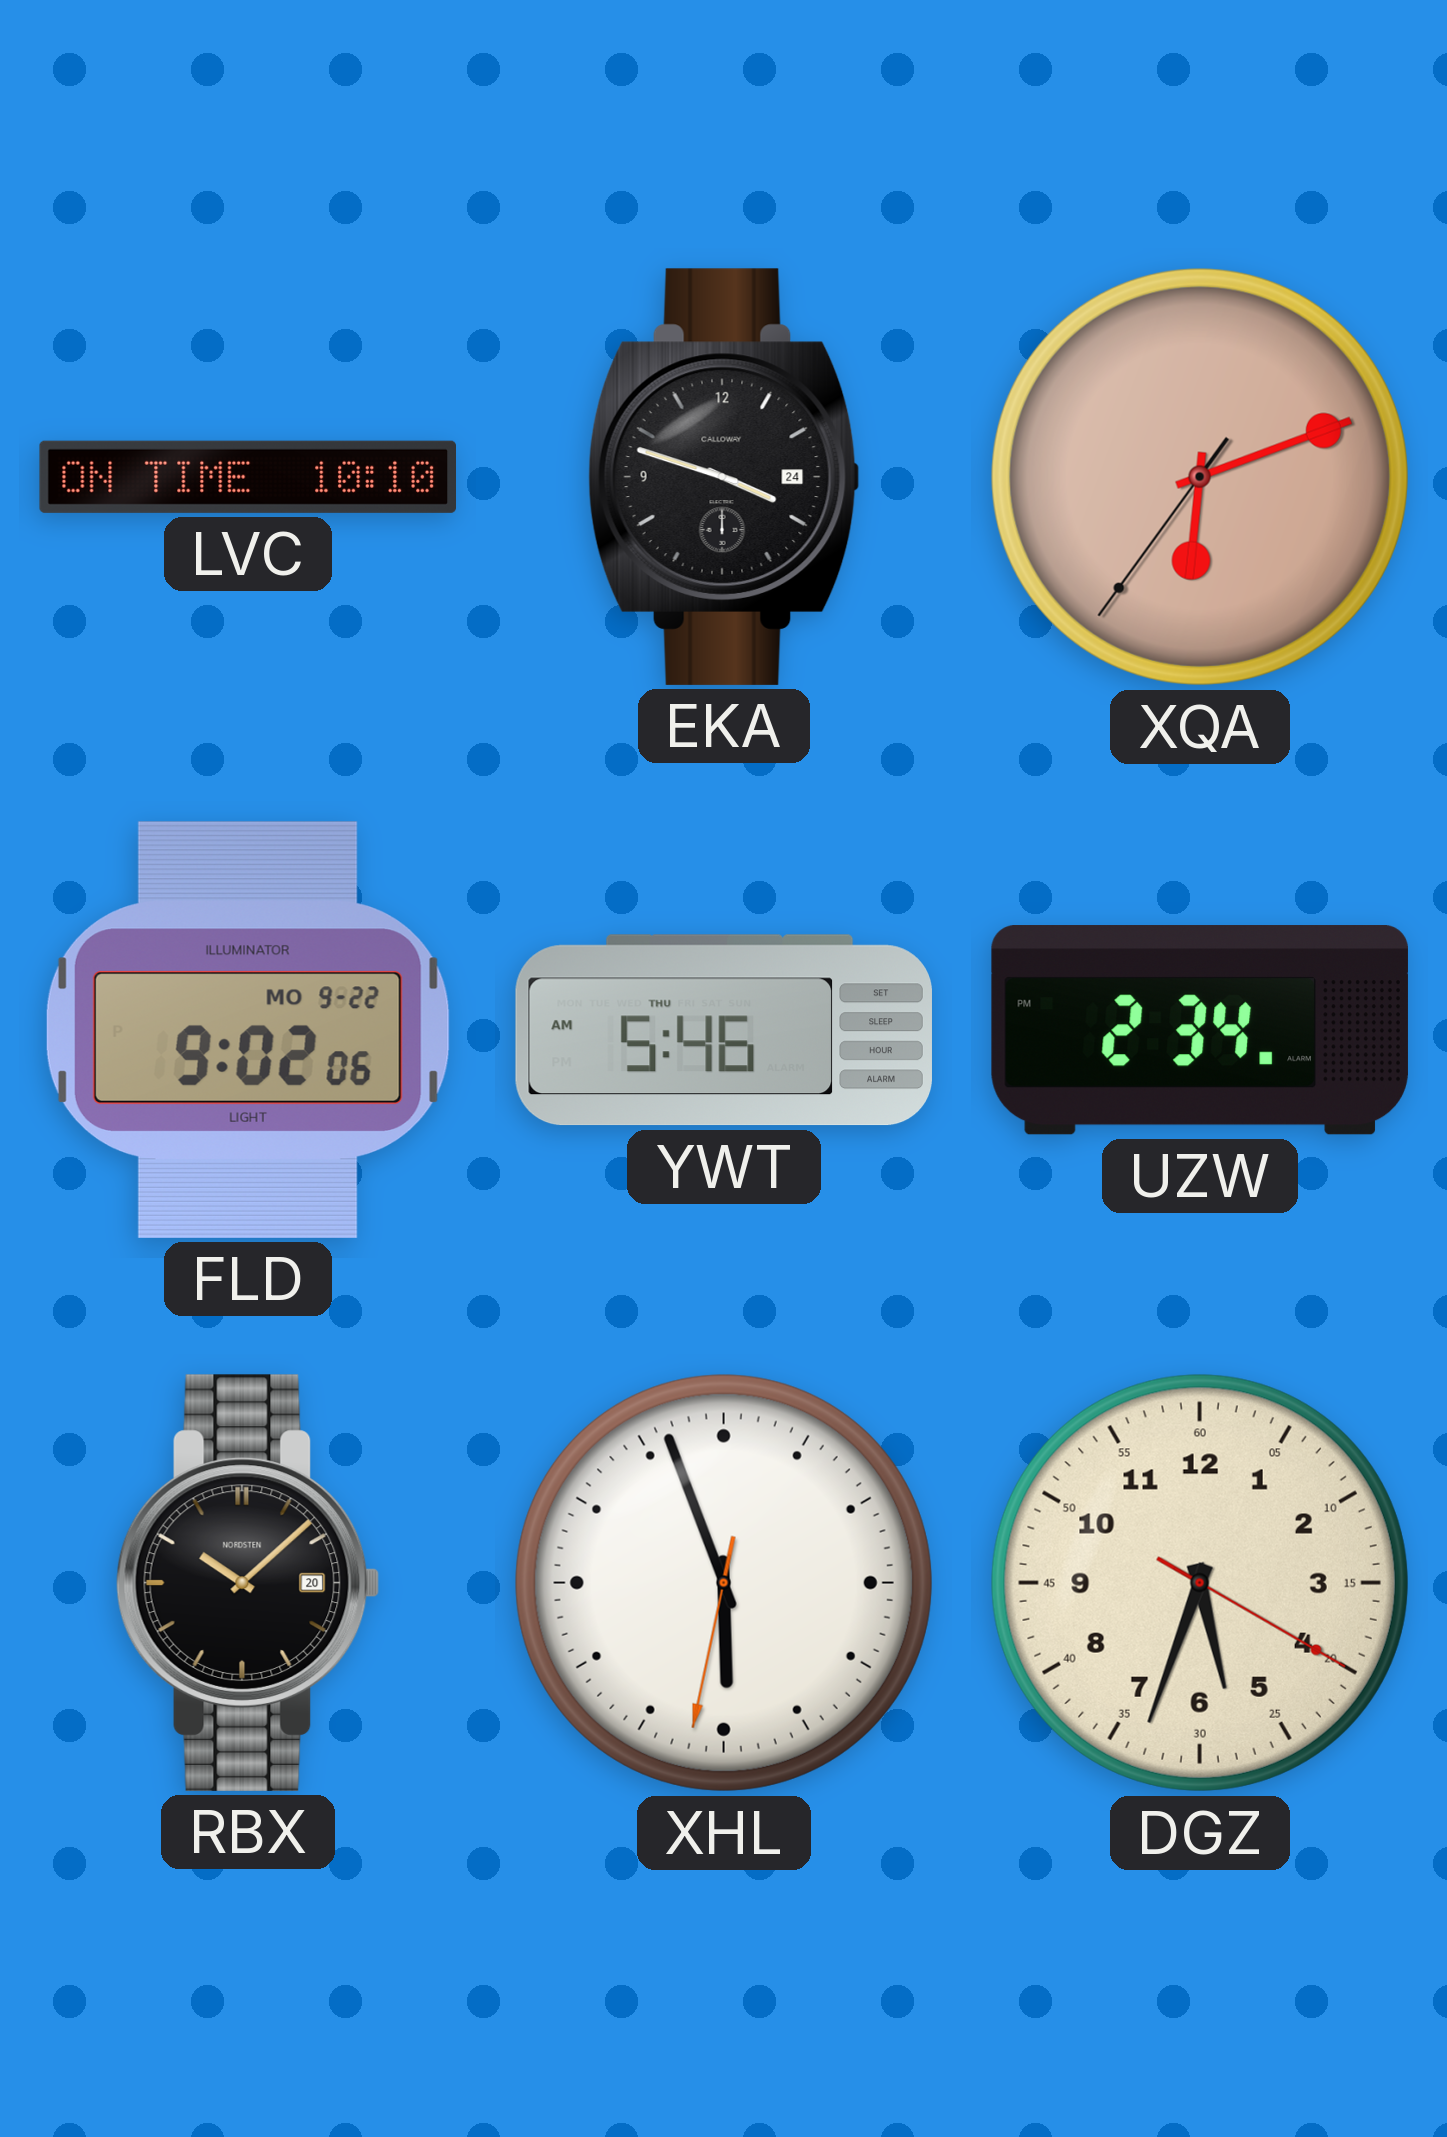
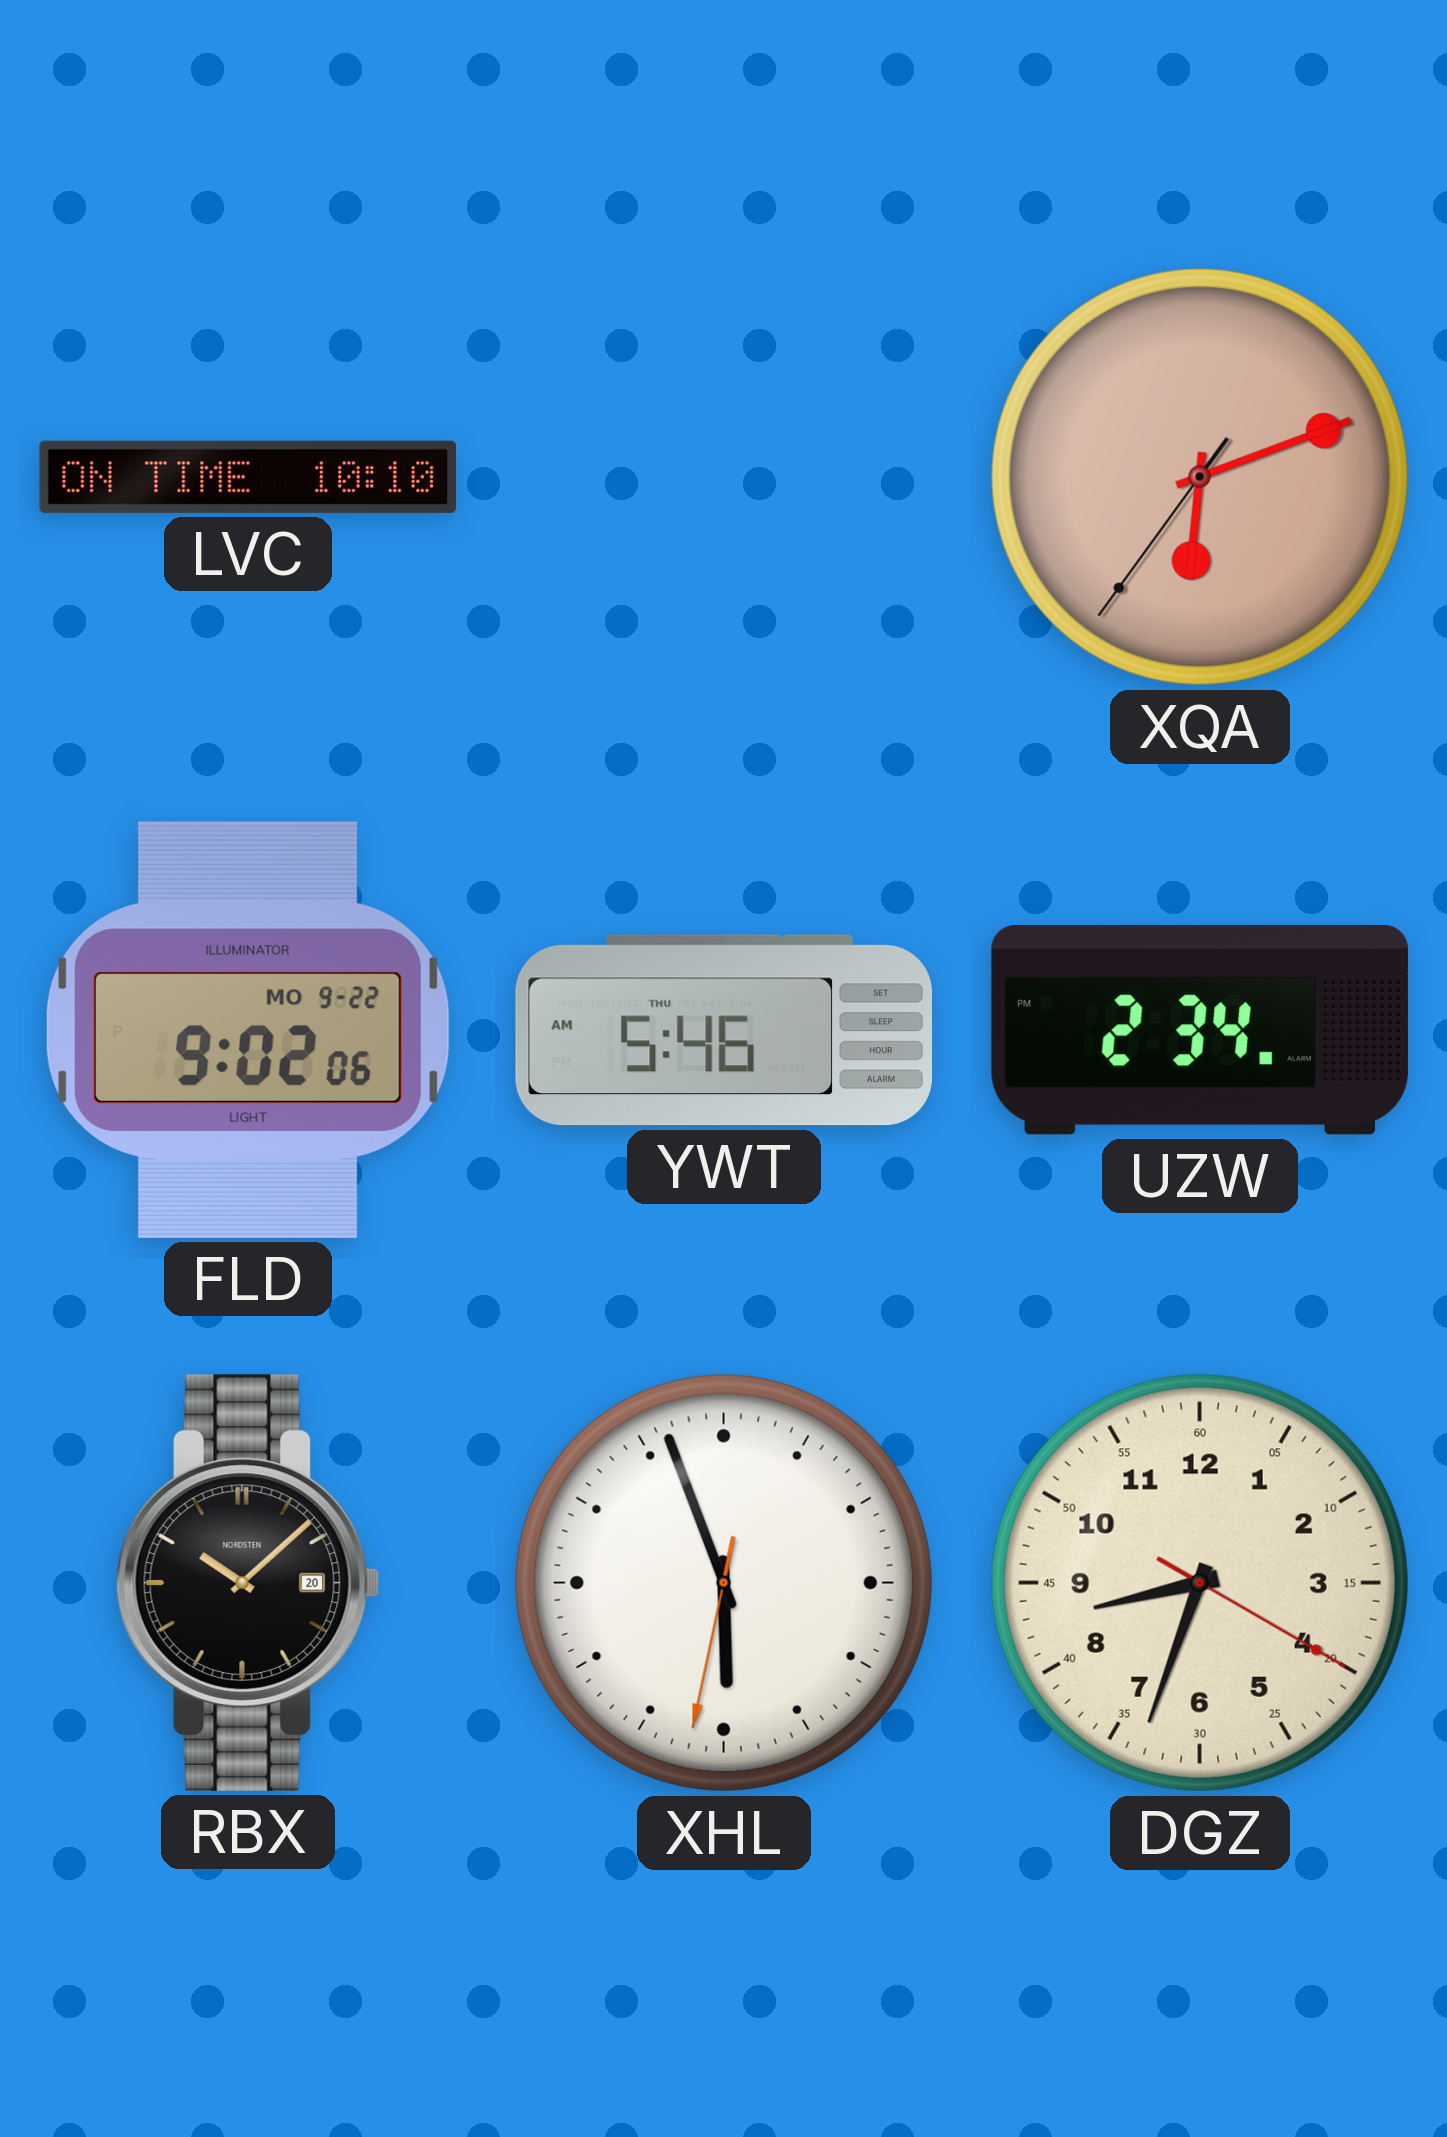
EKA: 3:48 -> none
DGZ: 5:33 -> 8:33
